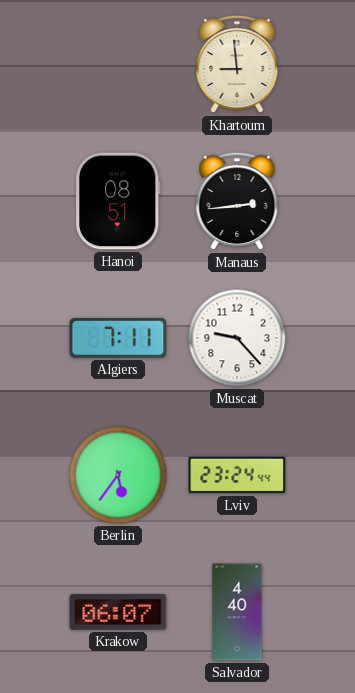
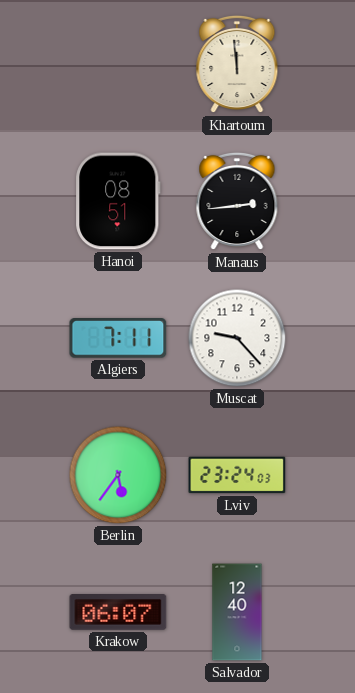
Khartoum: 8:59 -> 11:59
Lviv: 23:24:44 -> 23:24:03
Salvador: 4:40 -> 12:40
